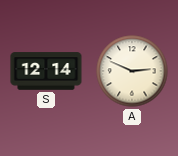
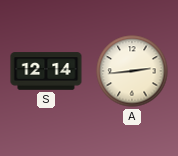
A: 2:49 -> 2:44
